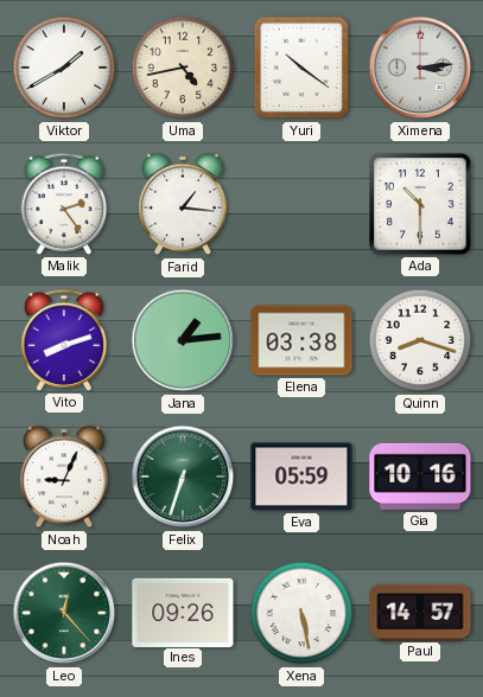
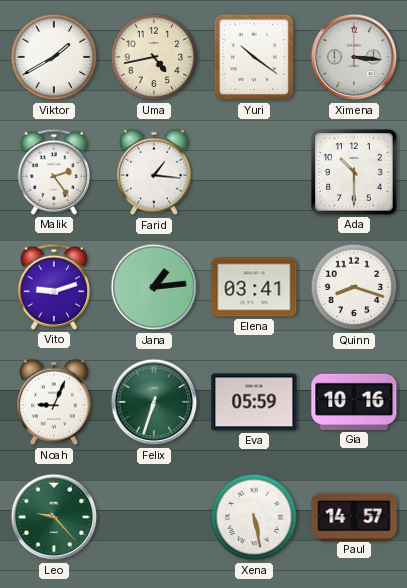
Ximena: 3:14 -> 3:16
Vito: 8:12 -> 9:12
Elena: 03:38 -> 03:41
Leo: 12:23 -> 9:23
Ines: 09:26 -> none
